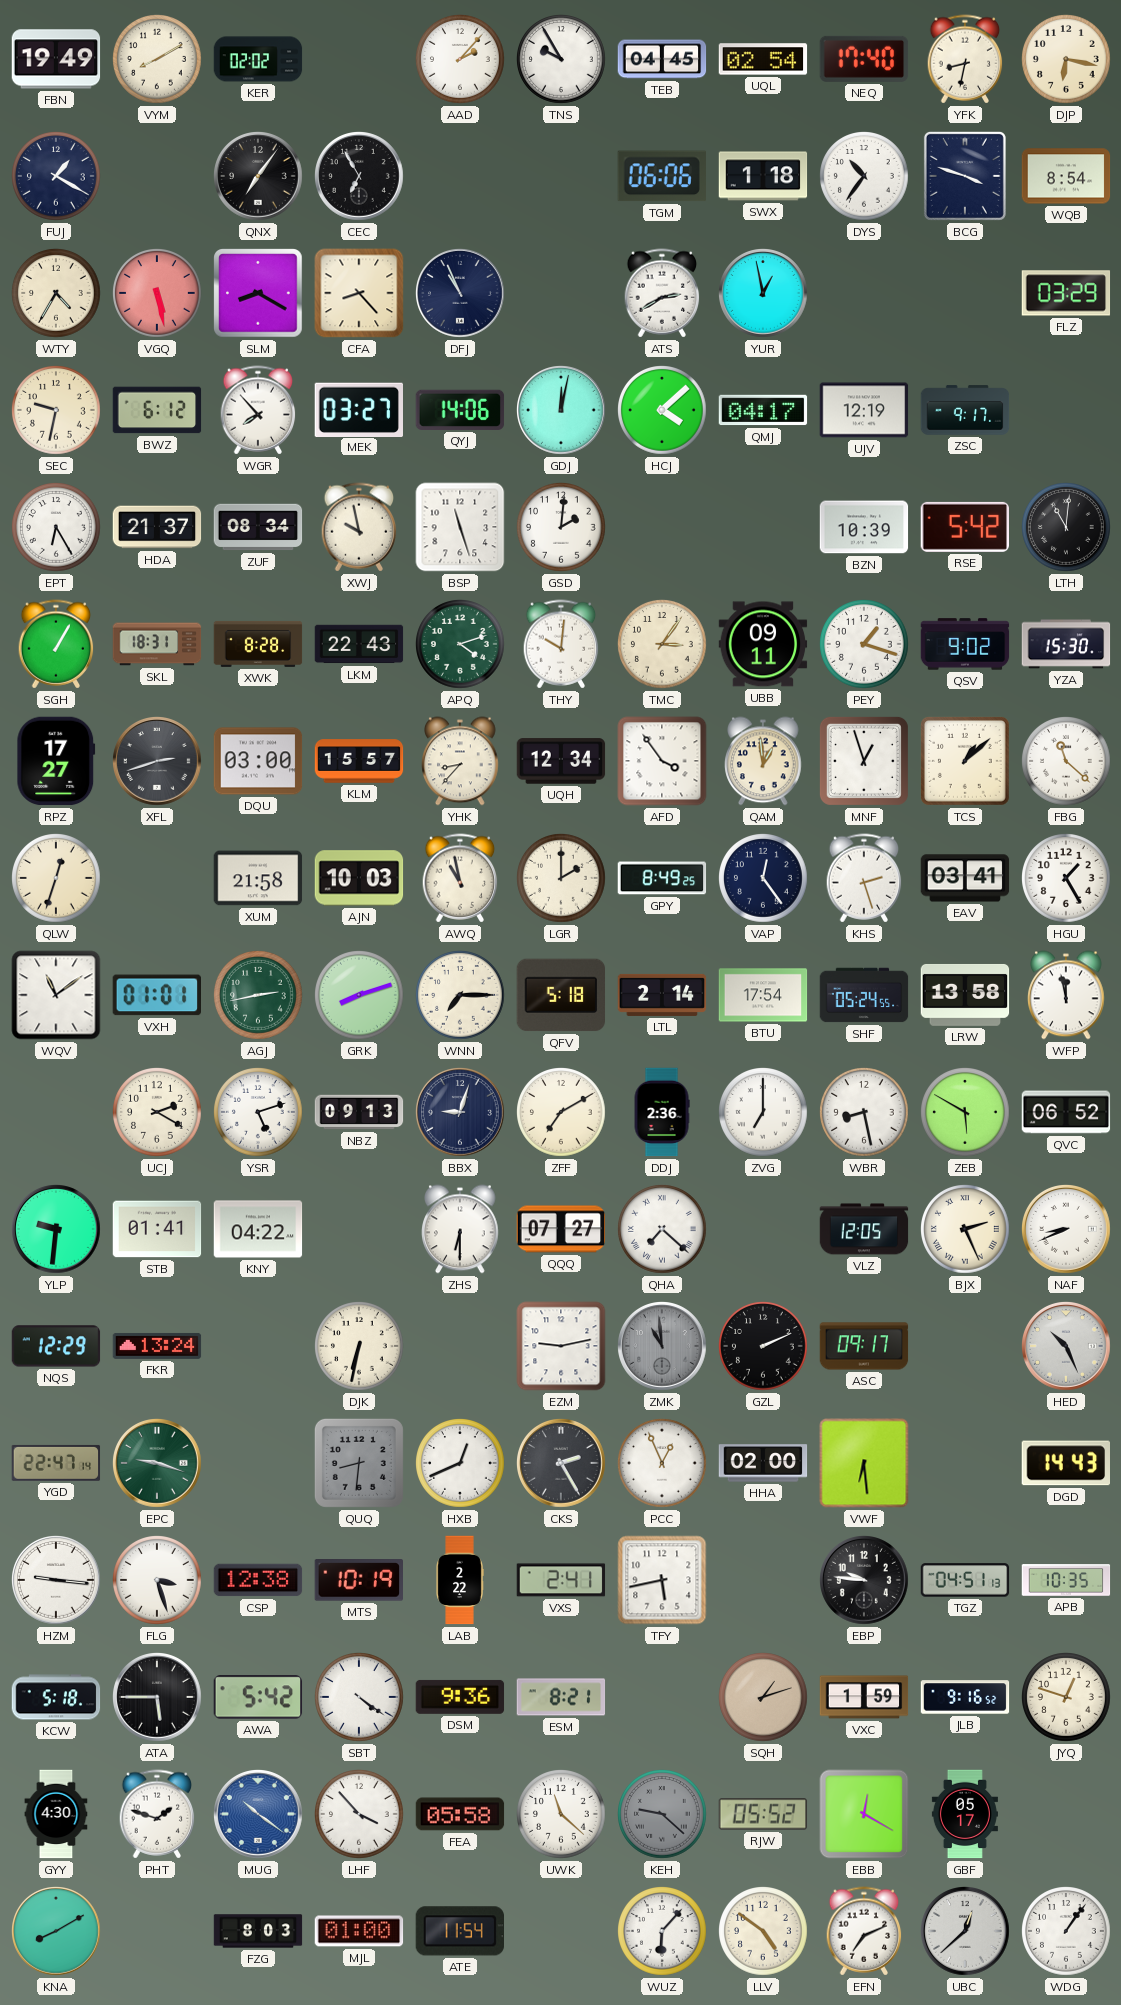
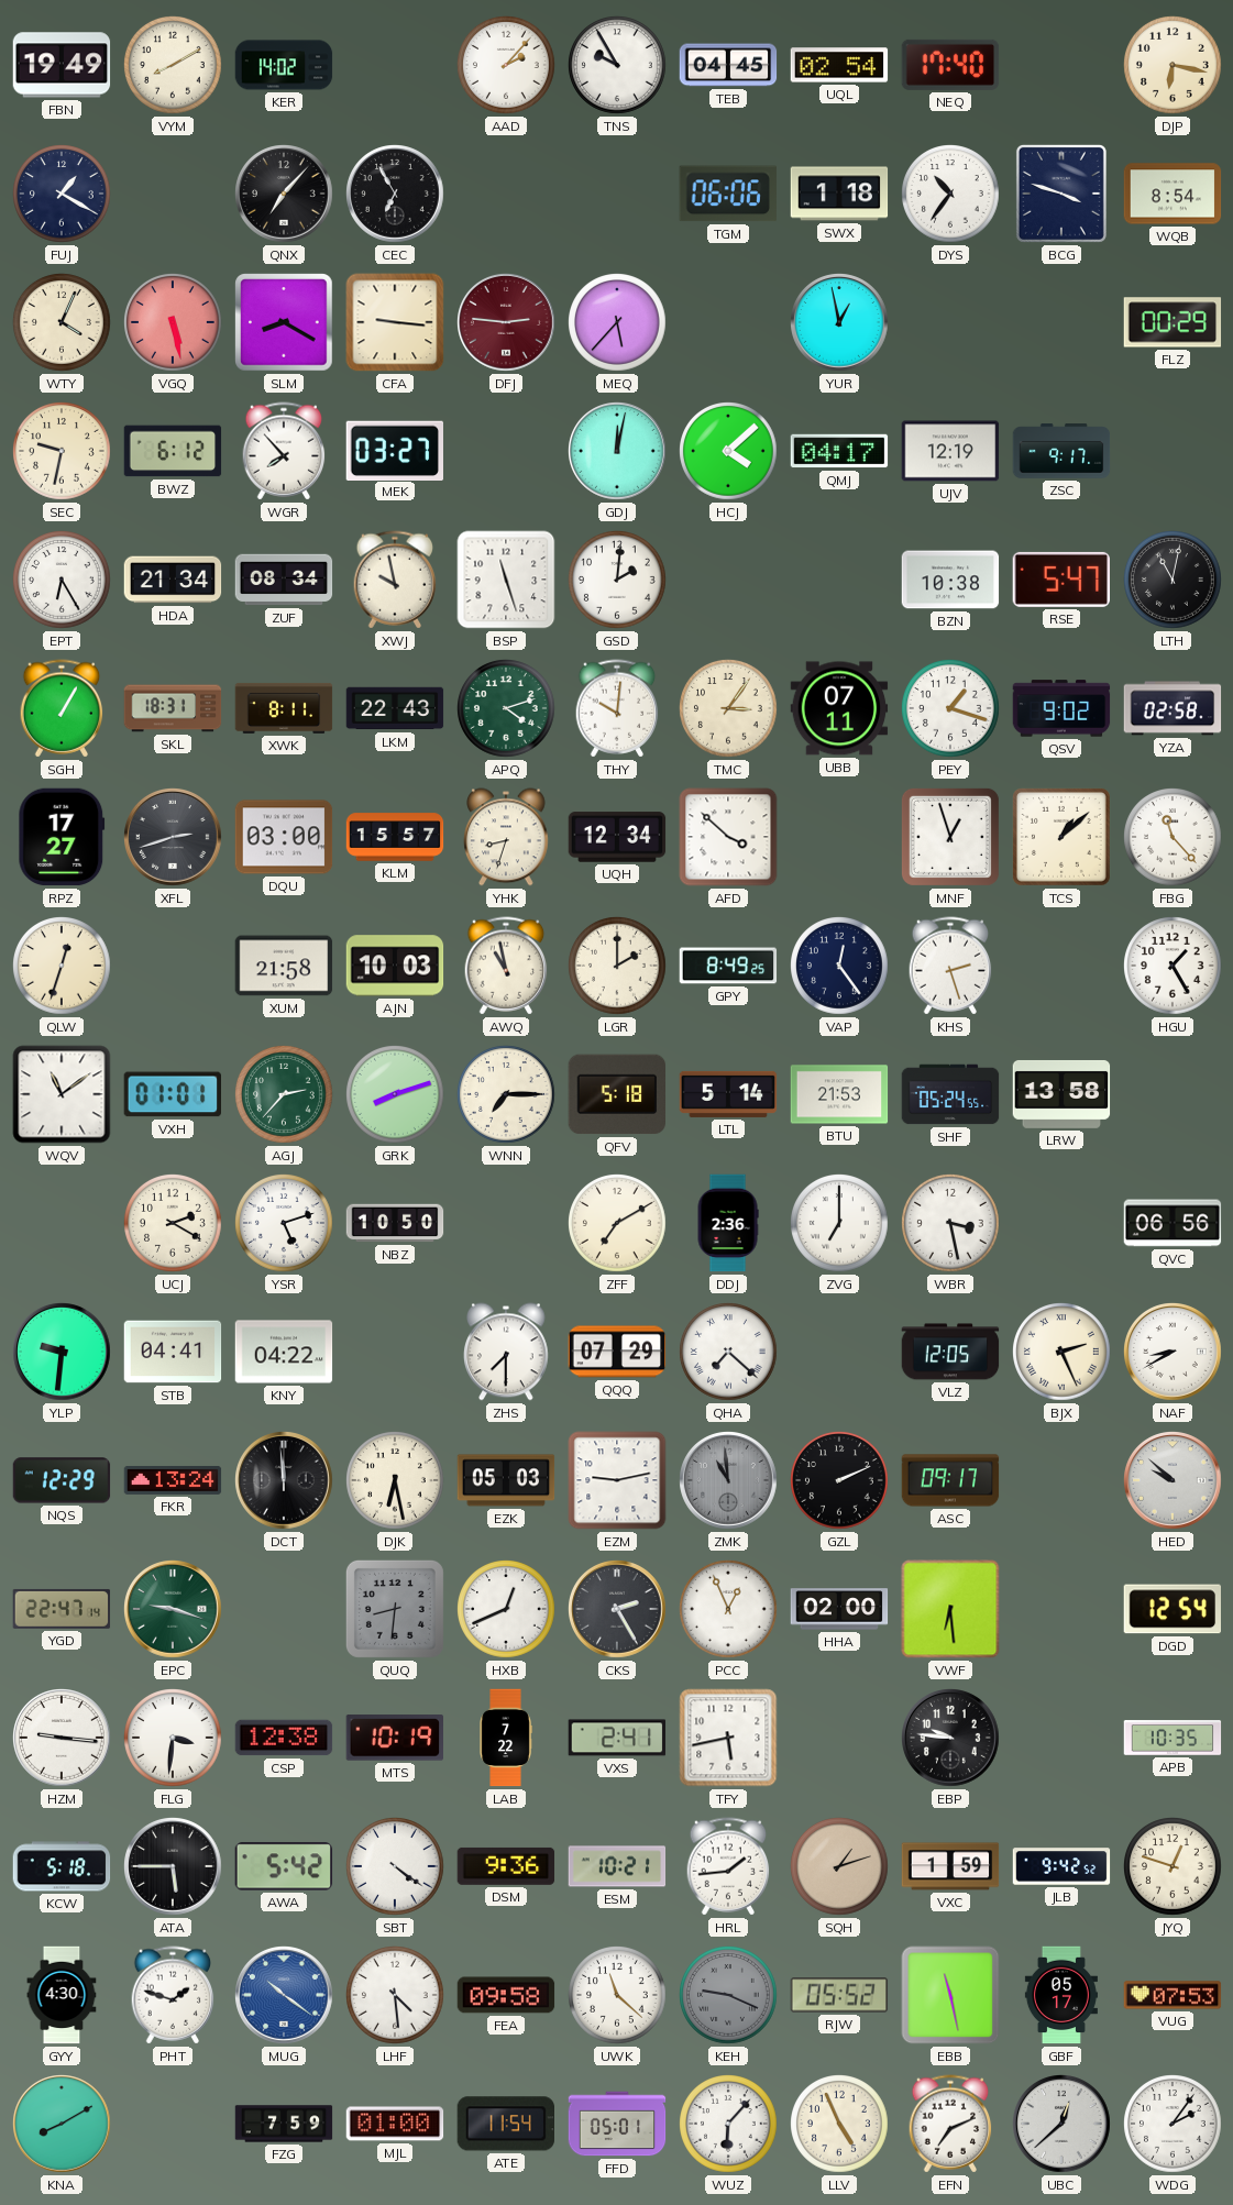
KER: 02:02 -> 14:02
YFK: 8:32 -> none
QNX: 7:06 -> 7:07
WTY: 4:35 -> 4:04
CFA: 8:23 -> 9:16
DFJ: 10:56 -> 2:46
DFJ dial: navy -> burgundy
MEQ: none -> 5:37
ATS: 2:40 -> none
FLZ: 03:29 -> 00:29
QYJ: 14:06 -> none
HDA: 21:37 -> 21:34
BZN: 10:39 -> 10:38
RSE: 5:42 -> 5:47
LTH: 11:01 -> 11:02
XWK: 8:28 -> 8:11
UBB: 09:11 -> 07:11
YZA: 15:30 -> 02:58
YHK: 8:37 -> 8:33
AFD: 3:54 -> 3:52
QAM: 12:59 -> none
FBG: 11:22 -> 11:23
EAV: 03:41 -> none
AGJ: 2:43 -> 2:37
LTL: 2:14 -> 5:14
BTU: 17:54 -> 21:53
WFP: 11:58 -> none
NBZ: 09:13 -> 10:50
BBX: 9:03 -> none
WBR: 8:28 -> 3:28
ZEB: 5:50 -> none
QVC: 06:52 -> 06:56
STB: 01:41 -> 04:41
ZHS: 6:30 -> 7:30
QQQ: 07:27 -> 07:29
NAF: 8:41 -> 8:40
DCT: none -> 11:59
DJK: 6:32 -> 6:28
EZK: none -> 05:03
HED: 10:26 -> 9:52
DGD: 14:43 -> 12:54
FLG: 3:27 -> 3:31
LAB: 2:22 -> 7:22
TGZ: 04:51 -> none
ESM: 8:21 -> 10:21
HRL: none -> 1:44
JLB: 9:16 -> 9:42
LHF: 3:53 -> 4:29
FEA: 05:58 -> 09:58
KEH: 9:22 -> 9:19
EBB: 12:20 -> 11:28
VUG: none -> 07:53
FZG: 8:03 -> 7:59
FFD: none -> 05:01
LLV: 4:51 -> 4:56
WDG: 1:06 -> 2:06
